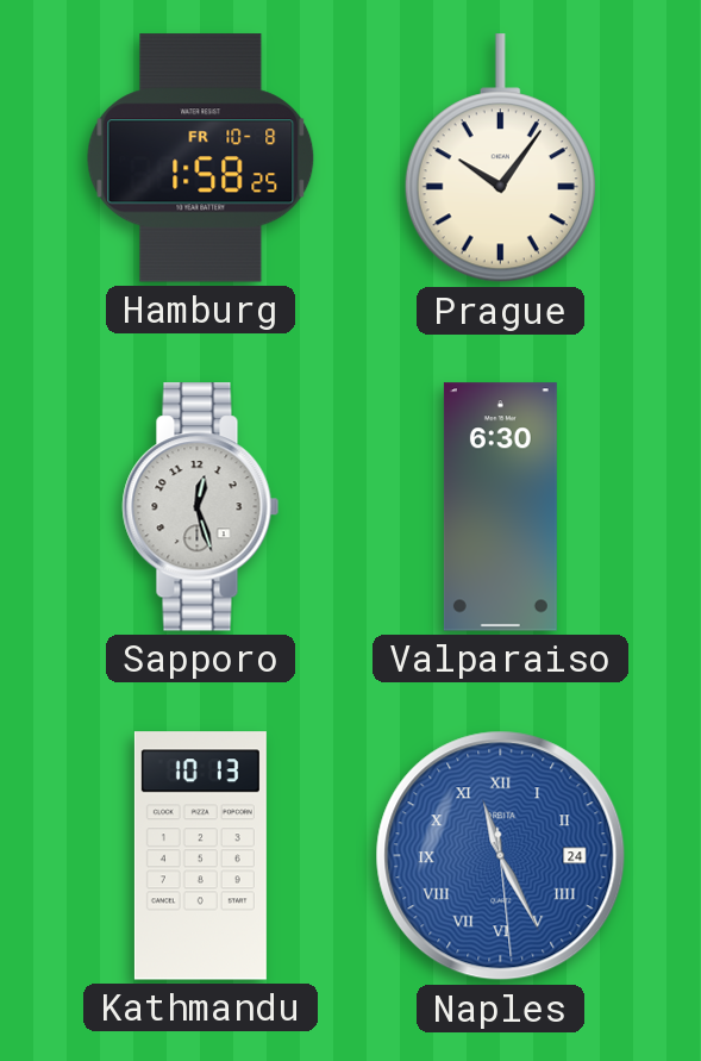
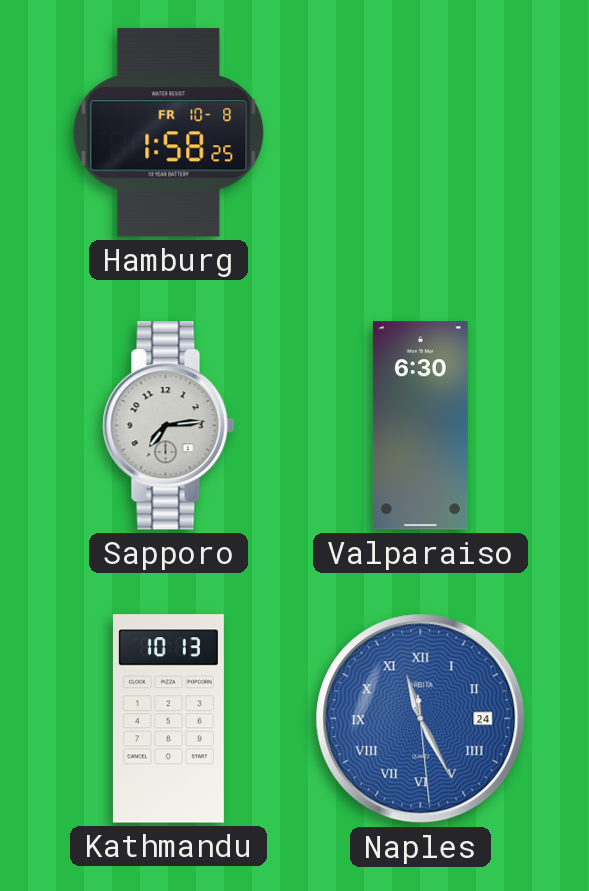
Prague: 10:06 -> none
Sapporo: 12:27 -> 7:14
